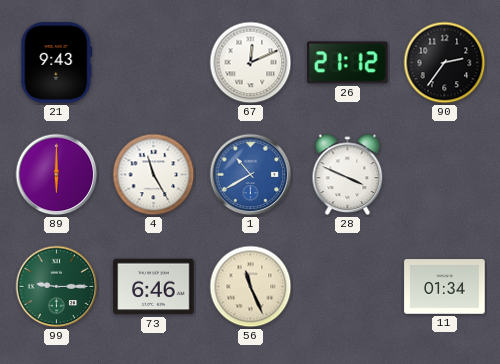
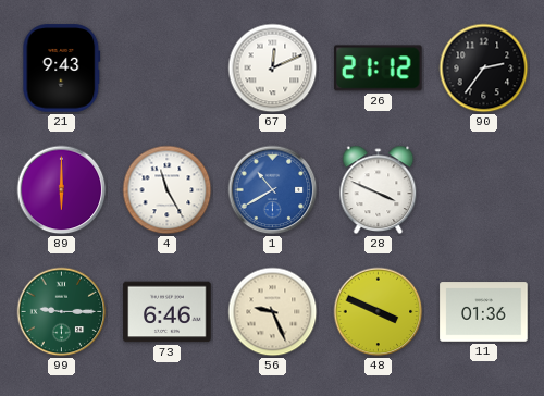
56: 11:26 -> 9:26
48: none -> 3:49
11: 01:34 -> 01:36
